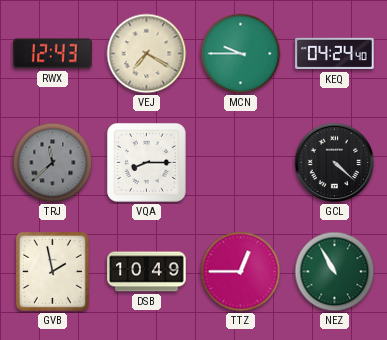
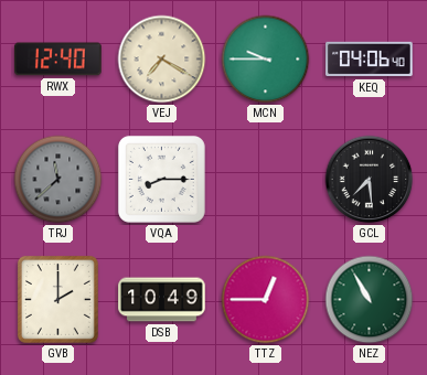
RWX: 12:43 -> 12:40
KEQ: 04:24 -> 04:06
GCL: 4:22 -> 7:29
GVB: 1:58 -> 2:00
